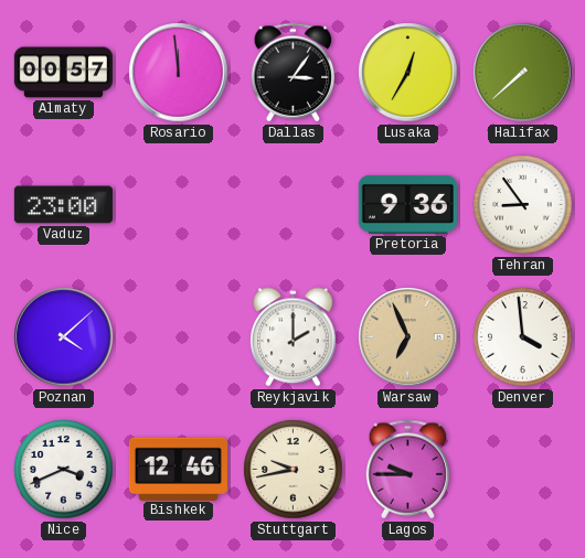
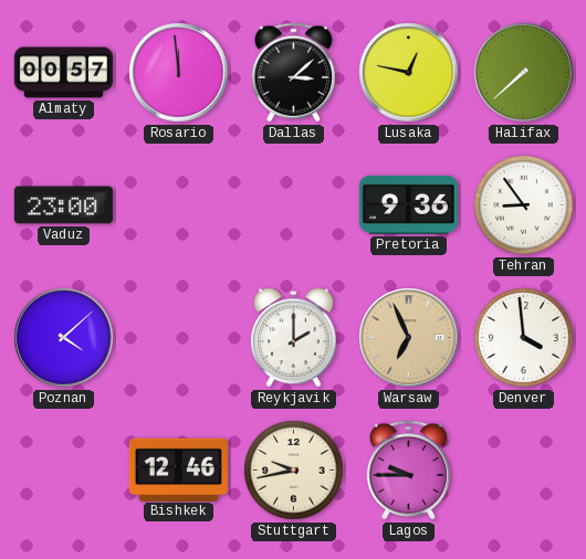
Dallas: 3:06 -> 3:08
Lusaka: 12:35 -> 12:47
Nice: 3:41 -> none
